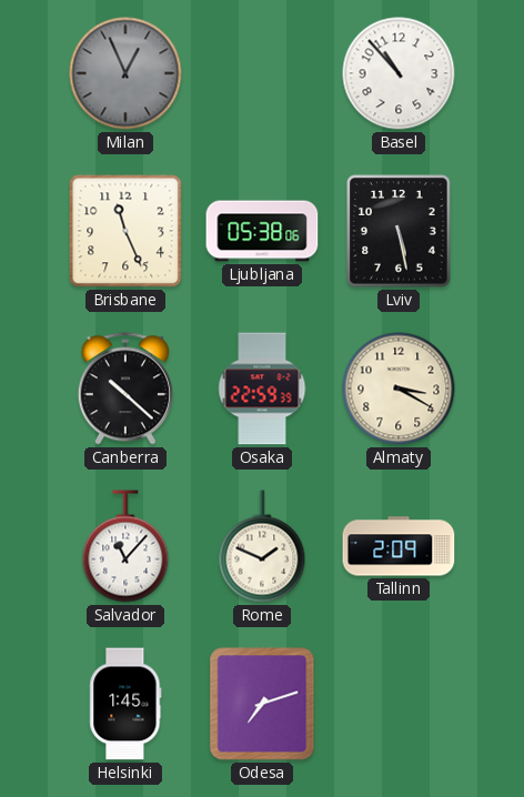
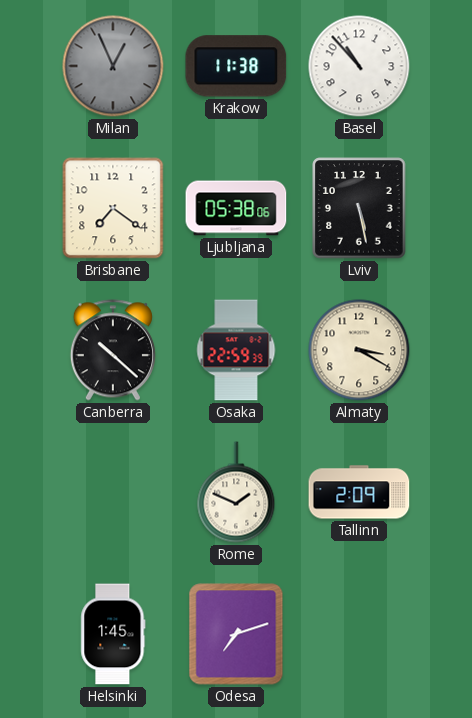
Krakow: none -> 11:38
Brisbane: 11:26 -> 7:21
Salvador: 11:07 -> none
